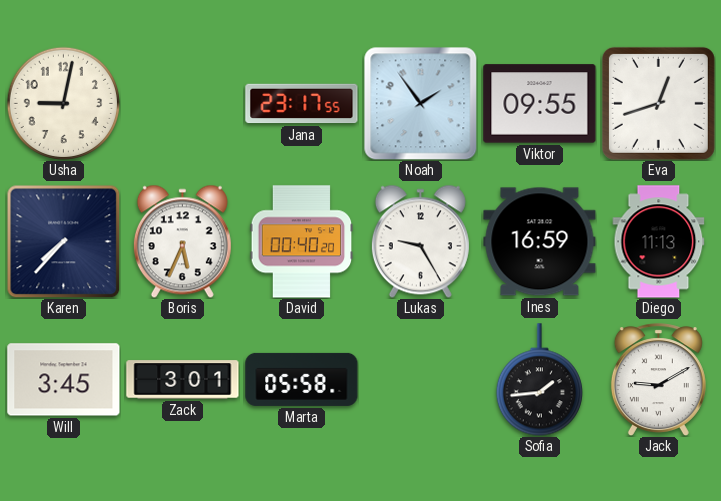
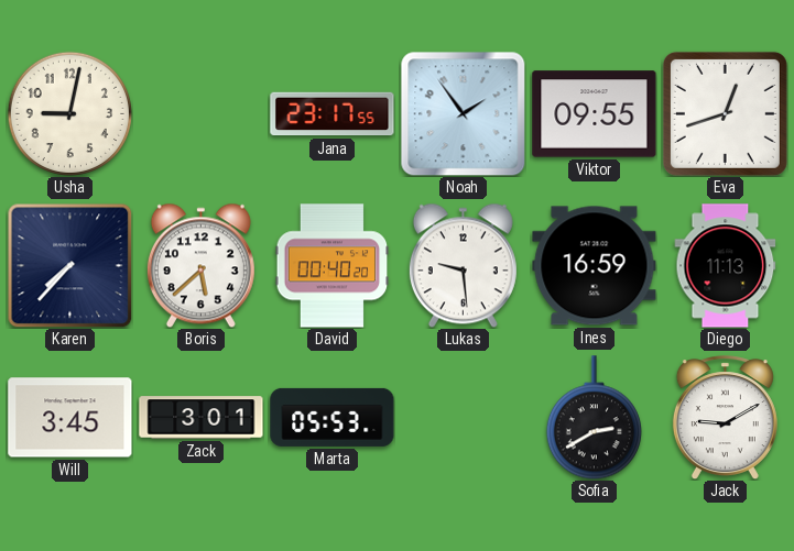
Boris: 5:34 -> 5:38
Lukas: 9:25 -> 9:29
Marta: 05:58 -> 05:53
Sofia: 1:44 -> 2:40
